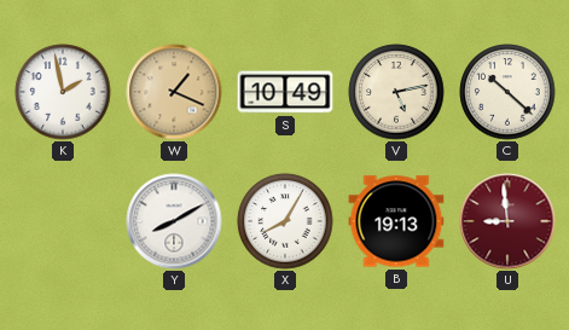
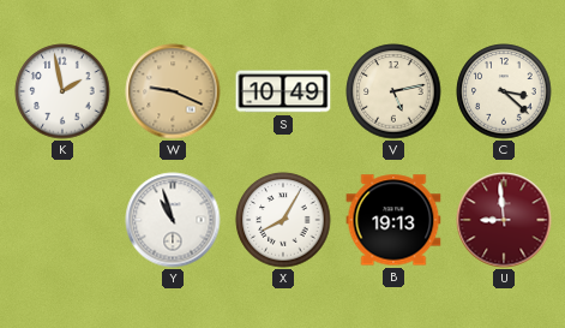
W: 1:19 -> 9:19
C: 10:22 -> 3:22
Y: 8:10 -> 10:57
